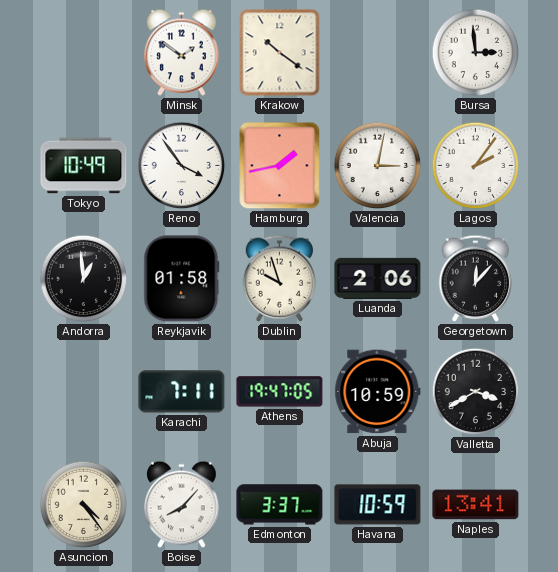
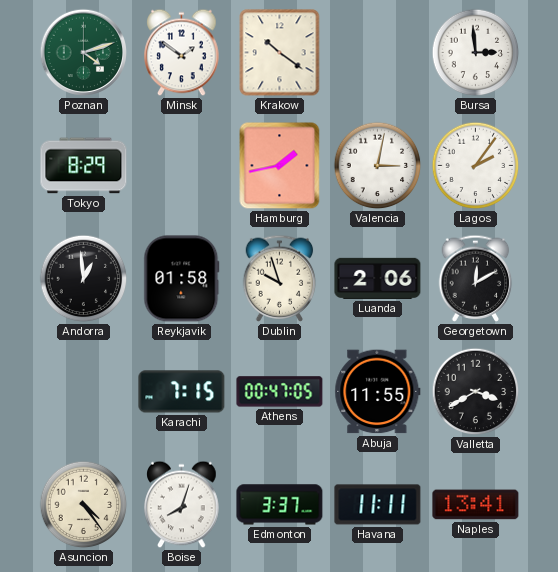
Poznan: none -> 4:12
Tokyo: 10:49 -> 8:29
Reno: 3:54 -> none
Georgetown: 12:07 -> 12:10
Karachi: 7:11 -> 7:15
Athens: 19:47 -> 00:47
Abuja: 10:59 -> 11:55
Boise: 8:07 -> 8:03
Havana: 10:59 -> 11:11
